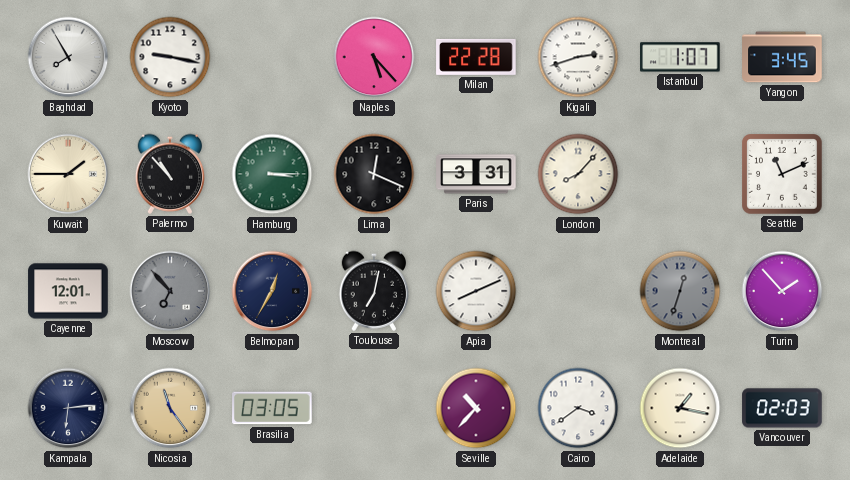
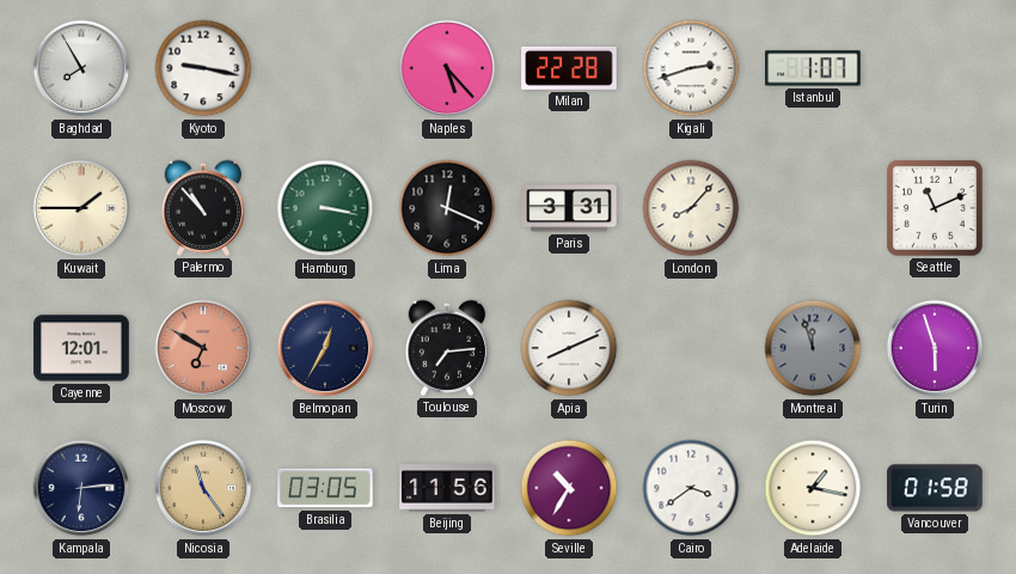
Yangon: 3:45 -> none
Hamburg: 3:15 -> 3:17
Moscow: 6:53 -> 6:50
Moscow dial: grey -> salmon
Toulouse: 7:02 -> 7:14
Montreal: 12:33 -> 11:57
Turin: 1:53 -> 5:57
Beijing: none -> 11:56
Seville: 10:37 -> 10:35
Vancouver: 02:03 -> 01:58
